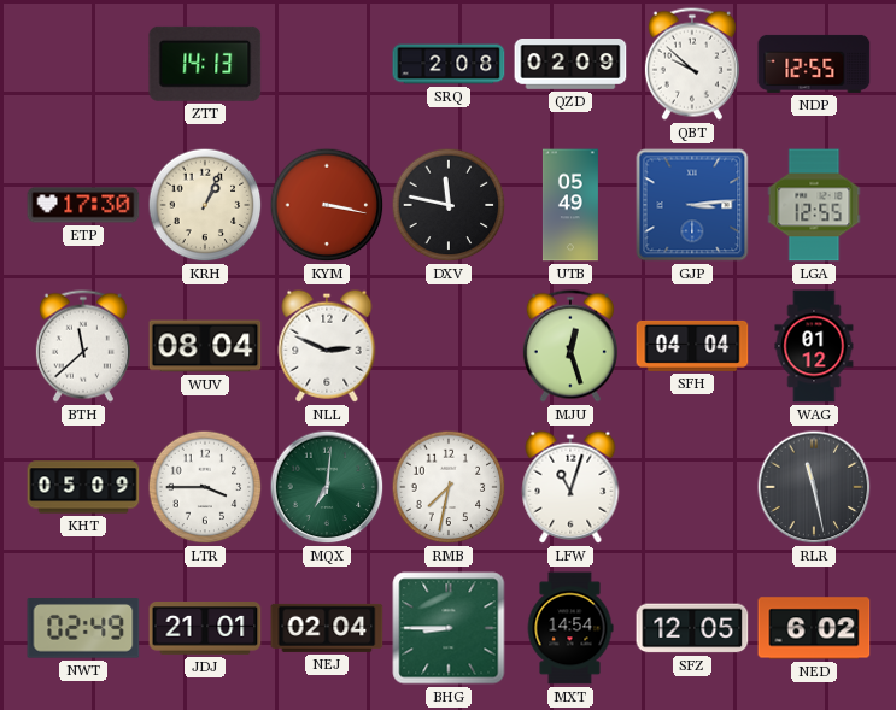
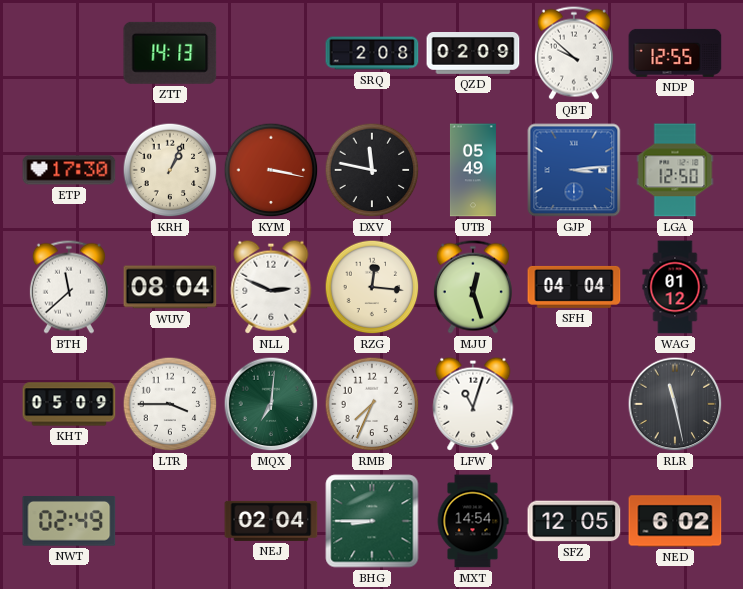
LGA: 12:55 -> 12:50
RZG: none -> 12:16
RMB: 7:32 -> 7:34
JDJ: 21:01 -> none
